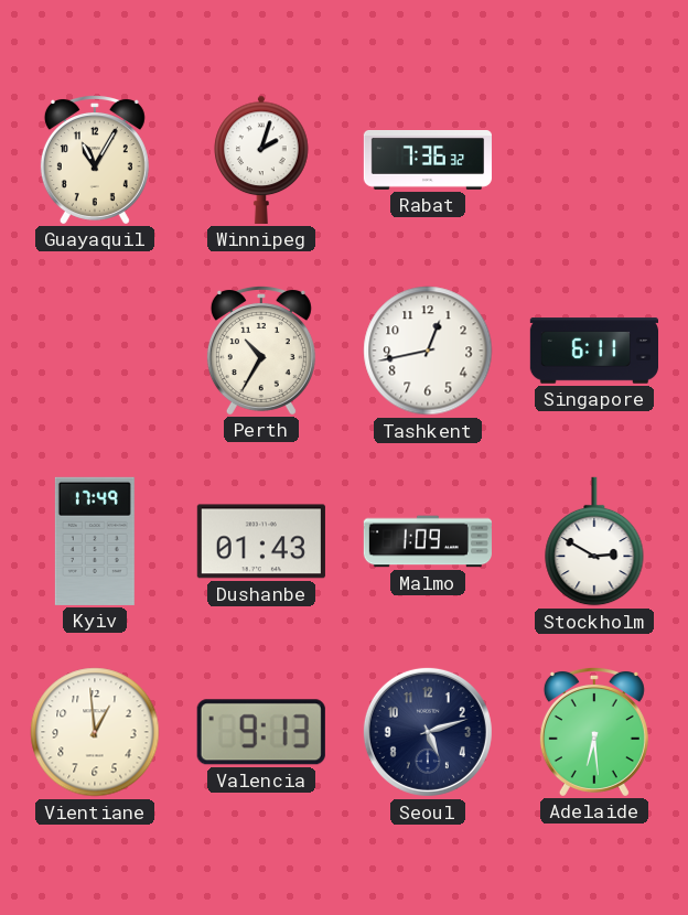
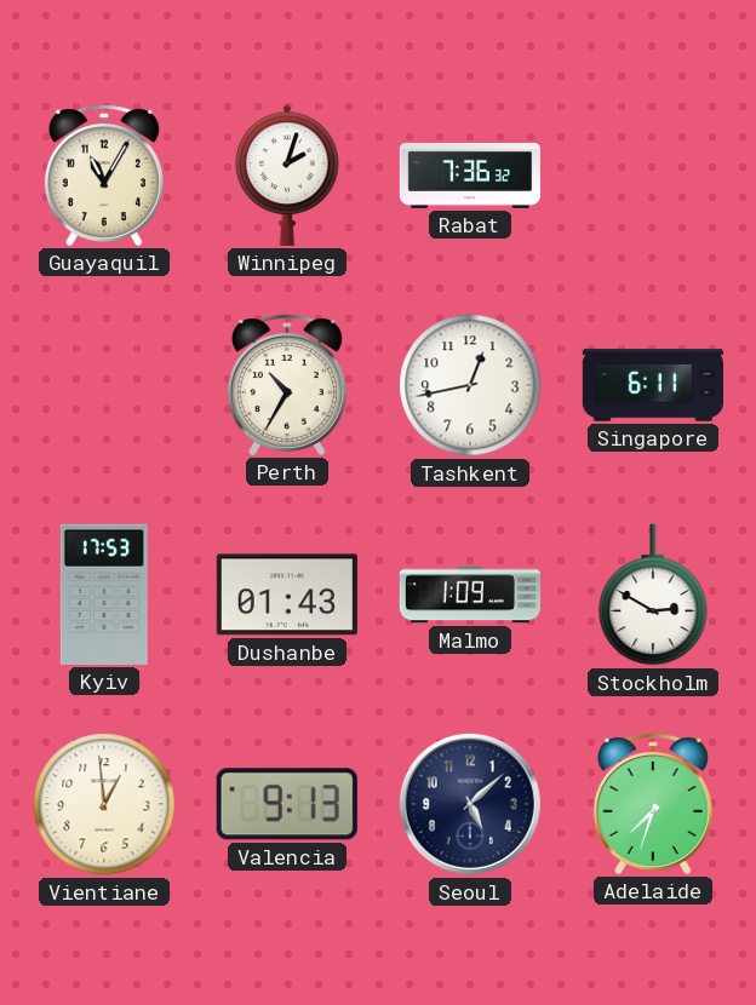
Kyiv: 17:49 -> 17:53
Seoul: 5:12 -> 5:08
Adelaide: 6:29 -> 7:33
